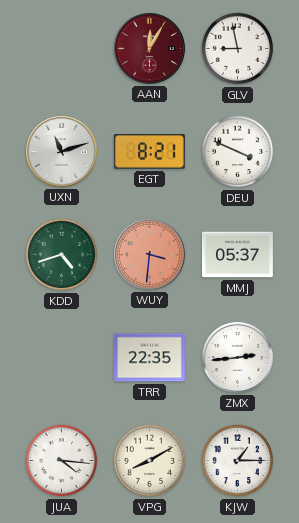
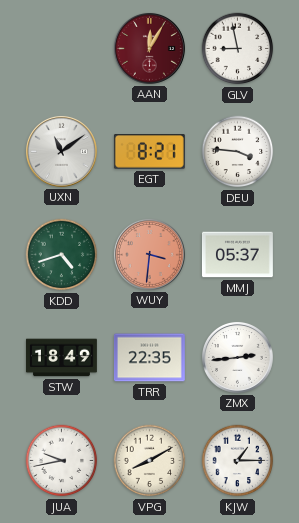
UXN: 11:12 -> 11:09
DEU: 3:49 -> 3:46
STW: none -> 18:49
JUA: 4:16 -> 9:43
